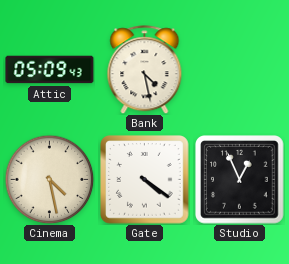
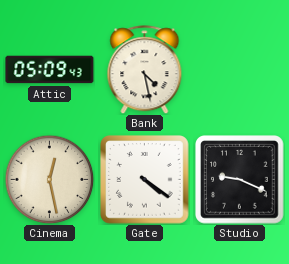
Cinema: 4:28 -> 12:28
Studio: 12:56 -> 9:19
